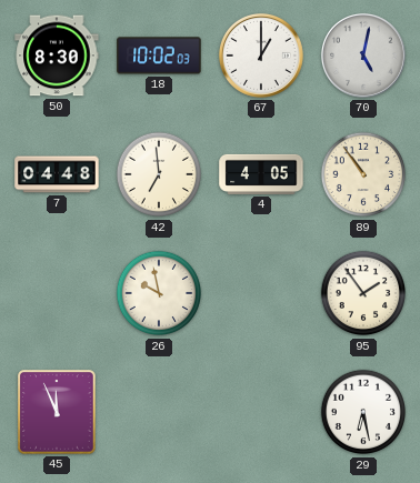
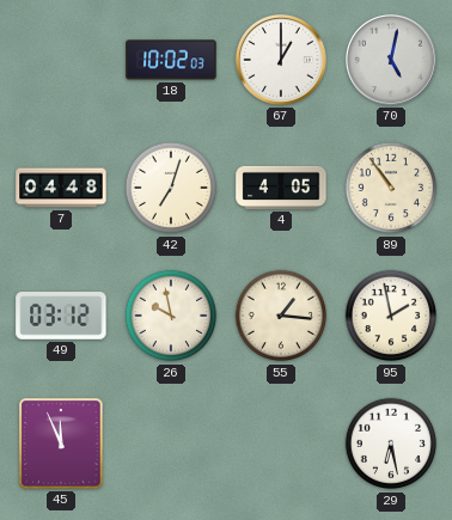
50: 8:30 -> none
42: 6:59 -> 7:03
49: none -> 03:12
55: none -> 1:16
95: 1:54 -> 1:58
